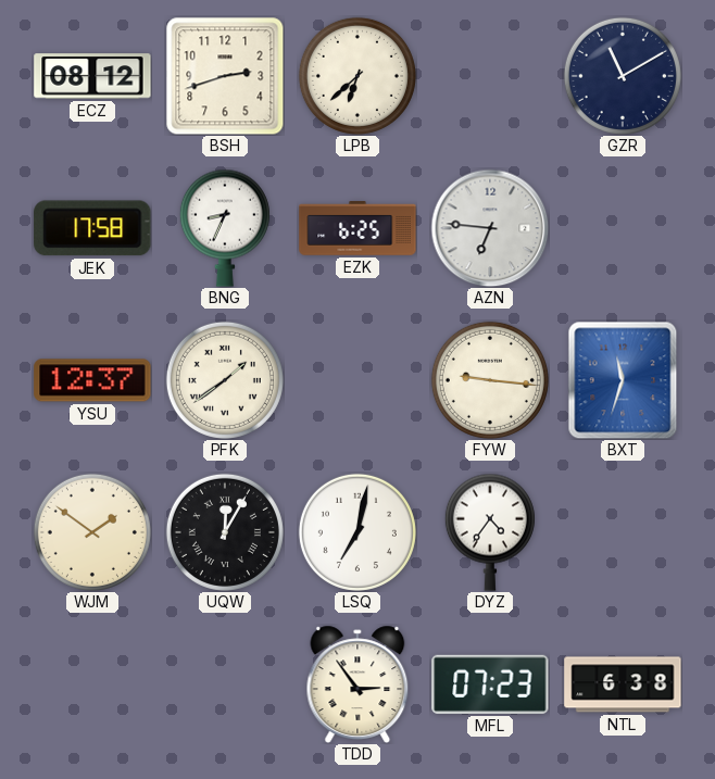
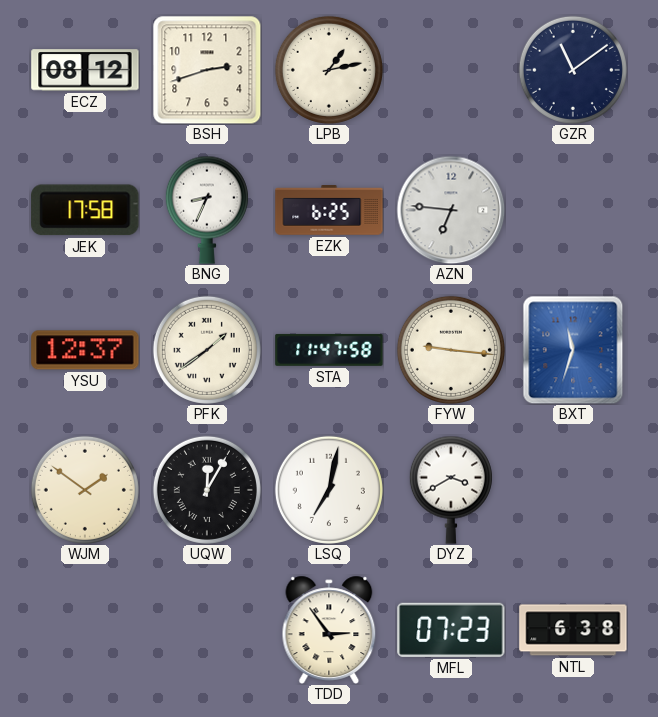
LPB: 6:38 -> 1:13
GZR: 11:10 -> 11:09
STA: none -> 11:47
DYZ: 4:36 -> 3:40
